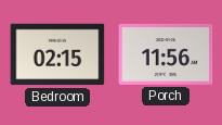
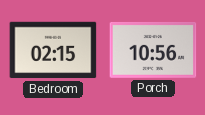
Porch: 11:56 -> 10:56
